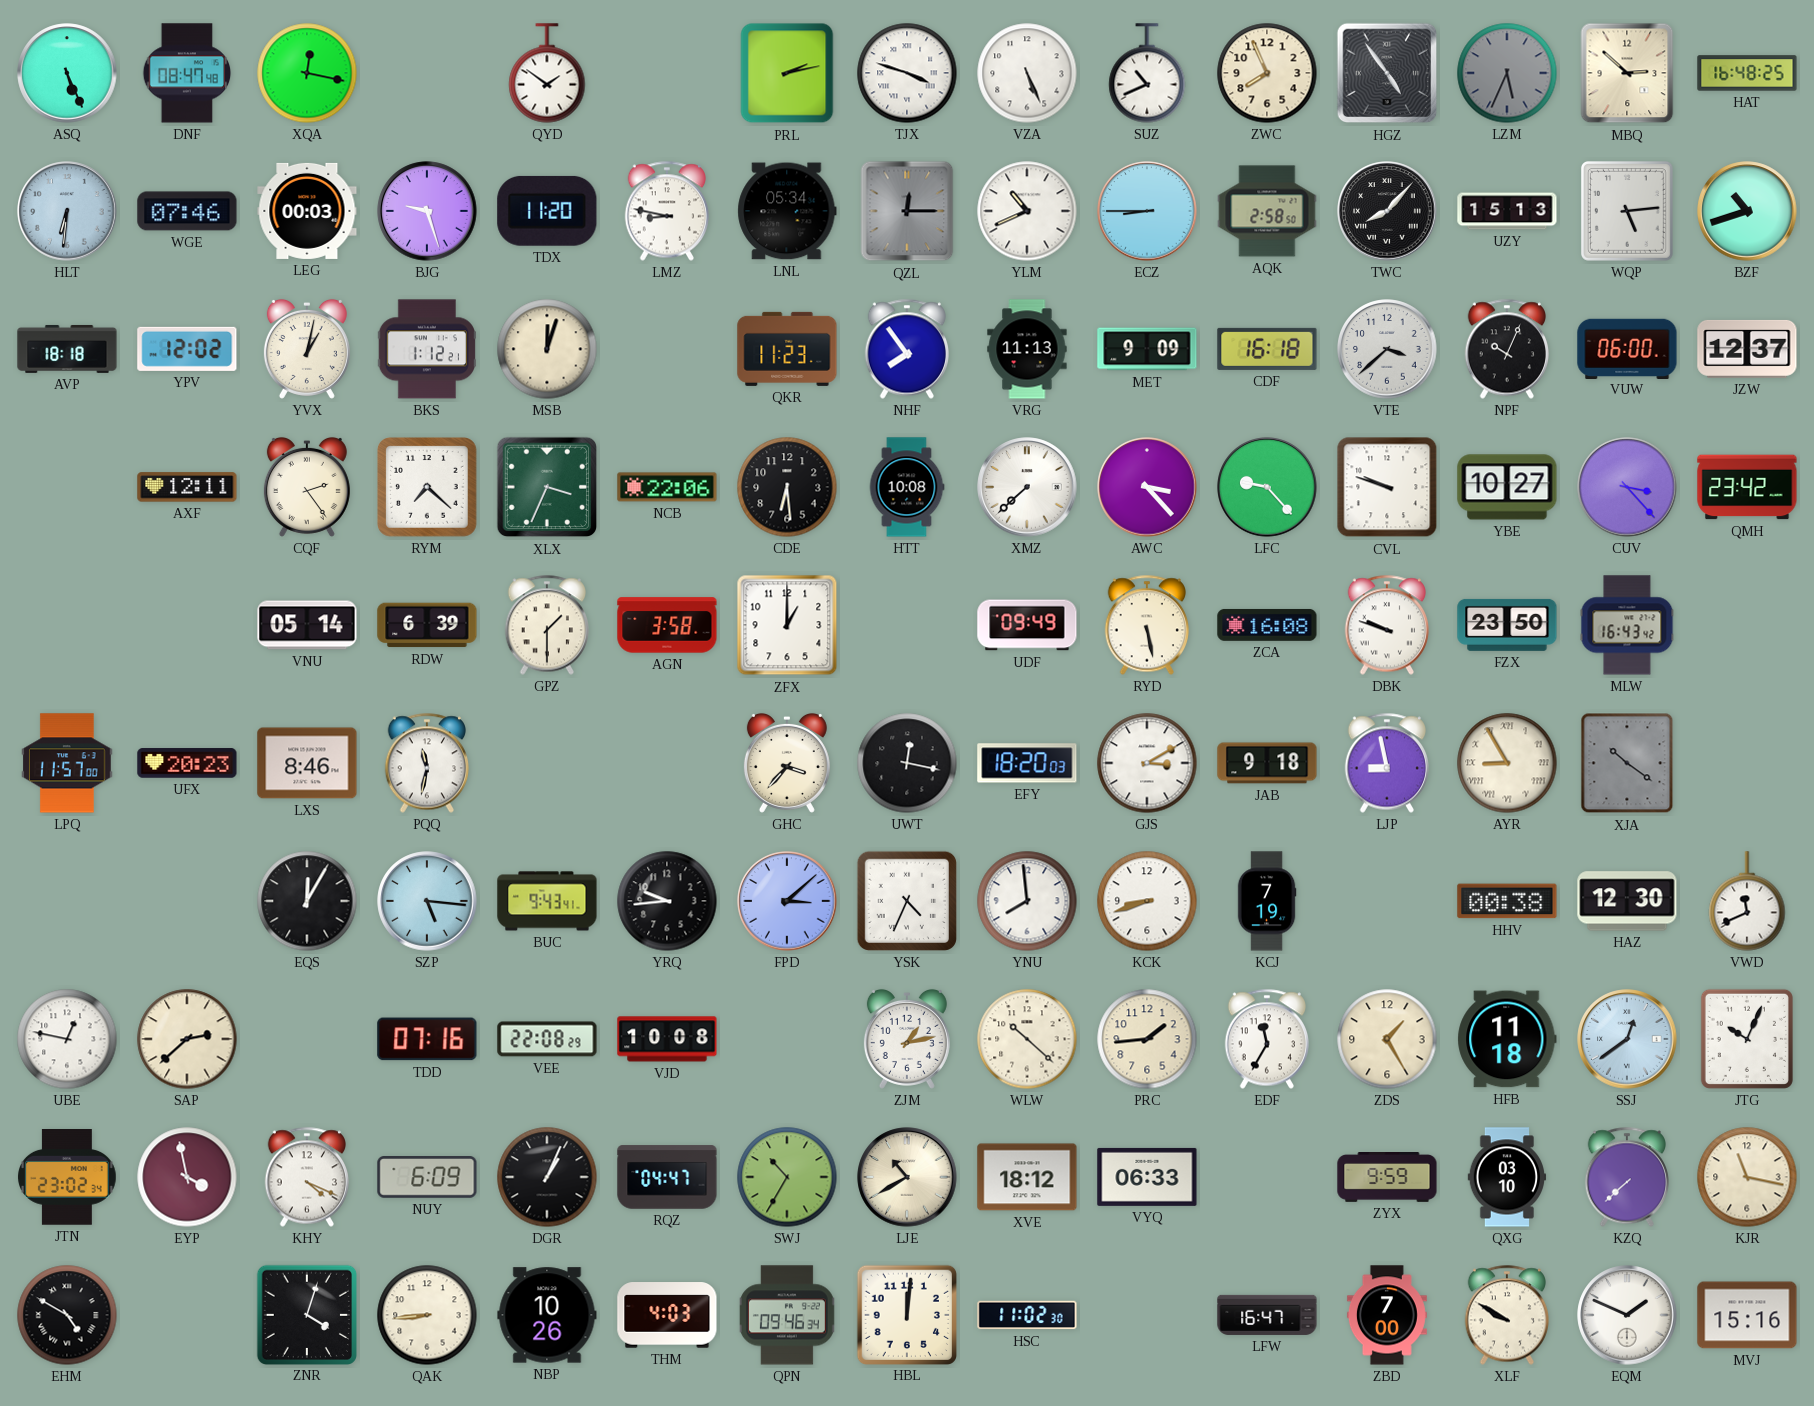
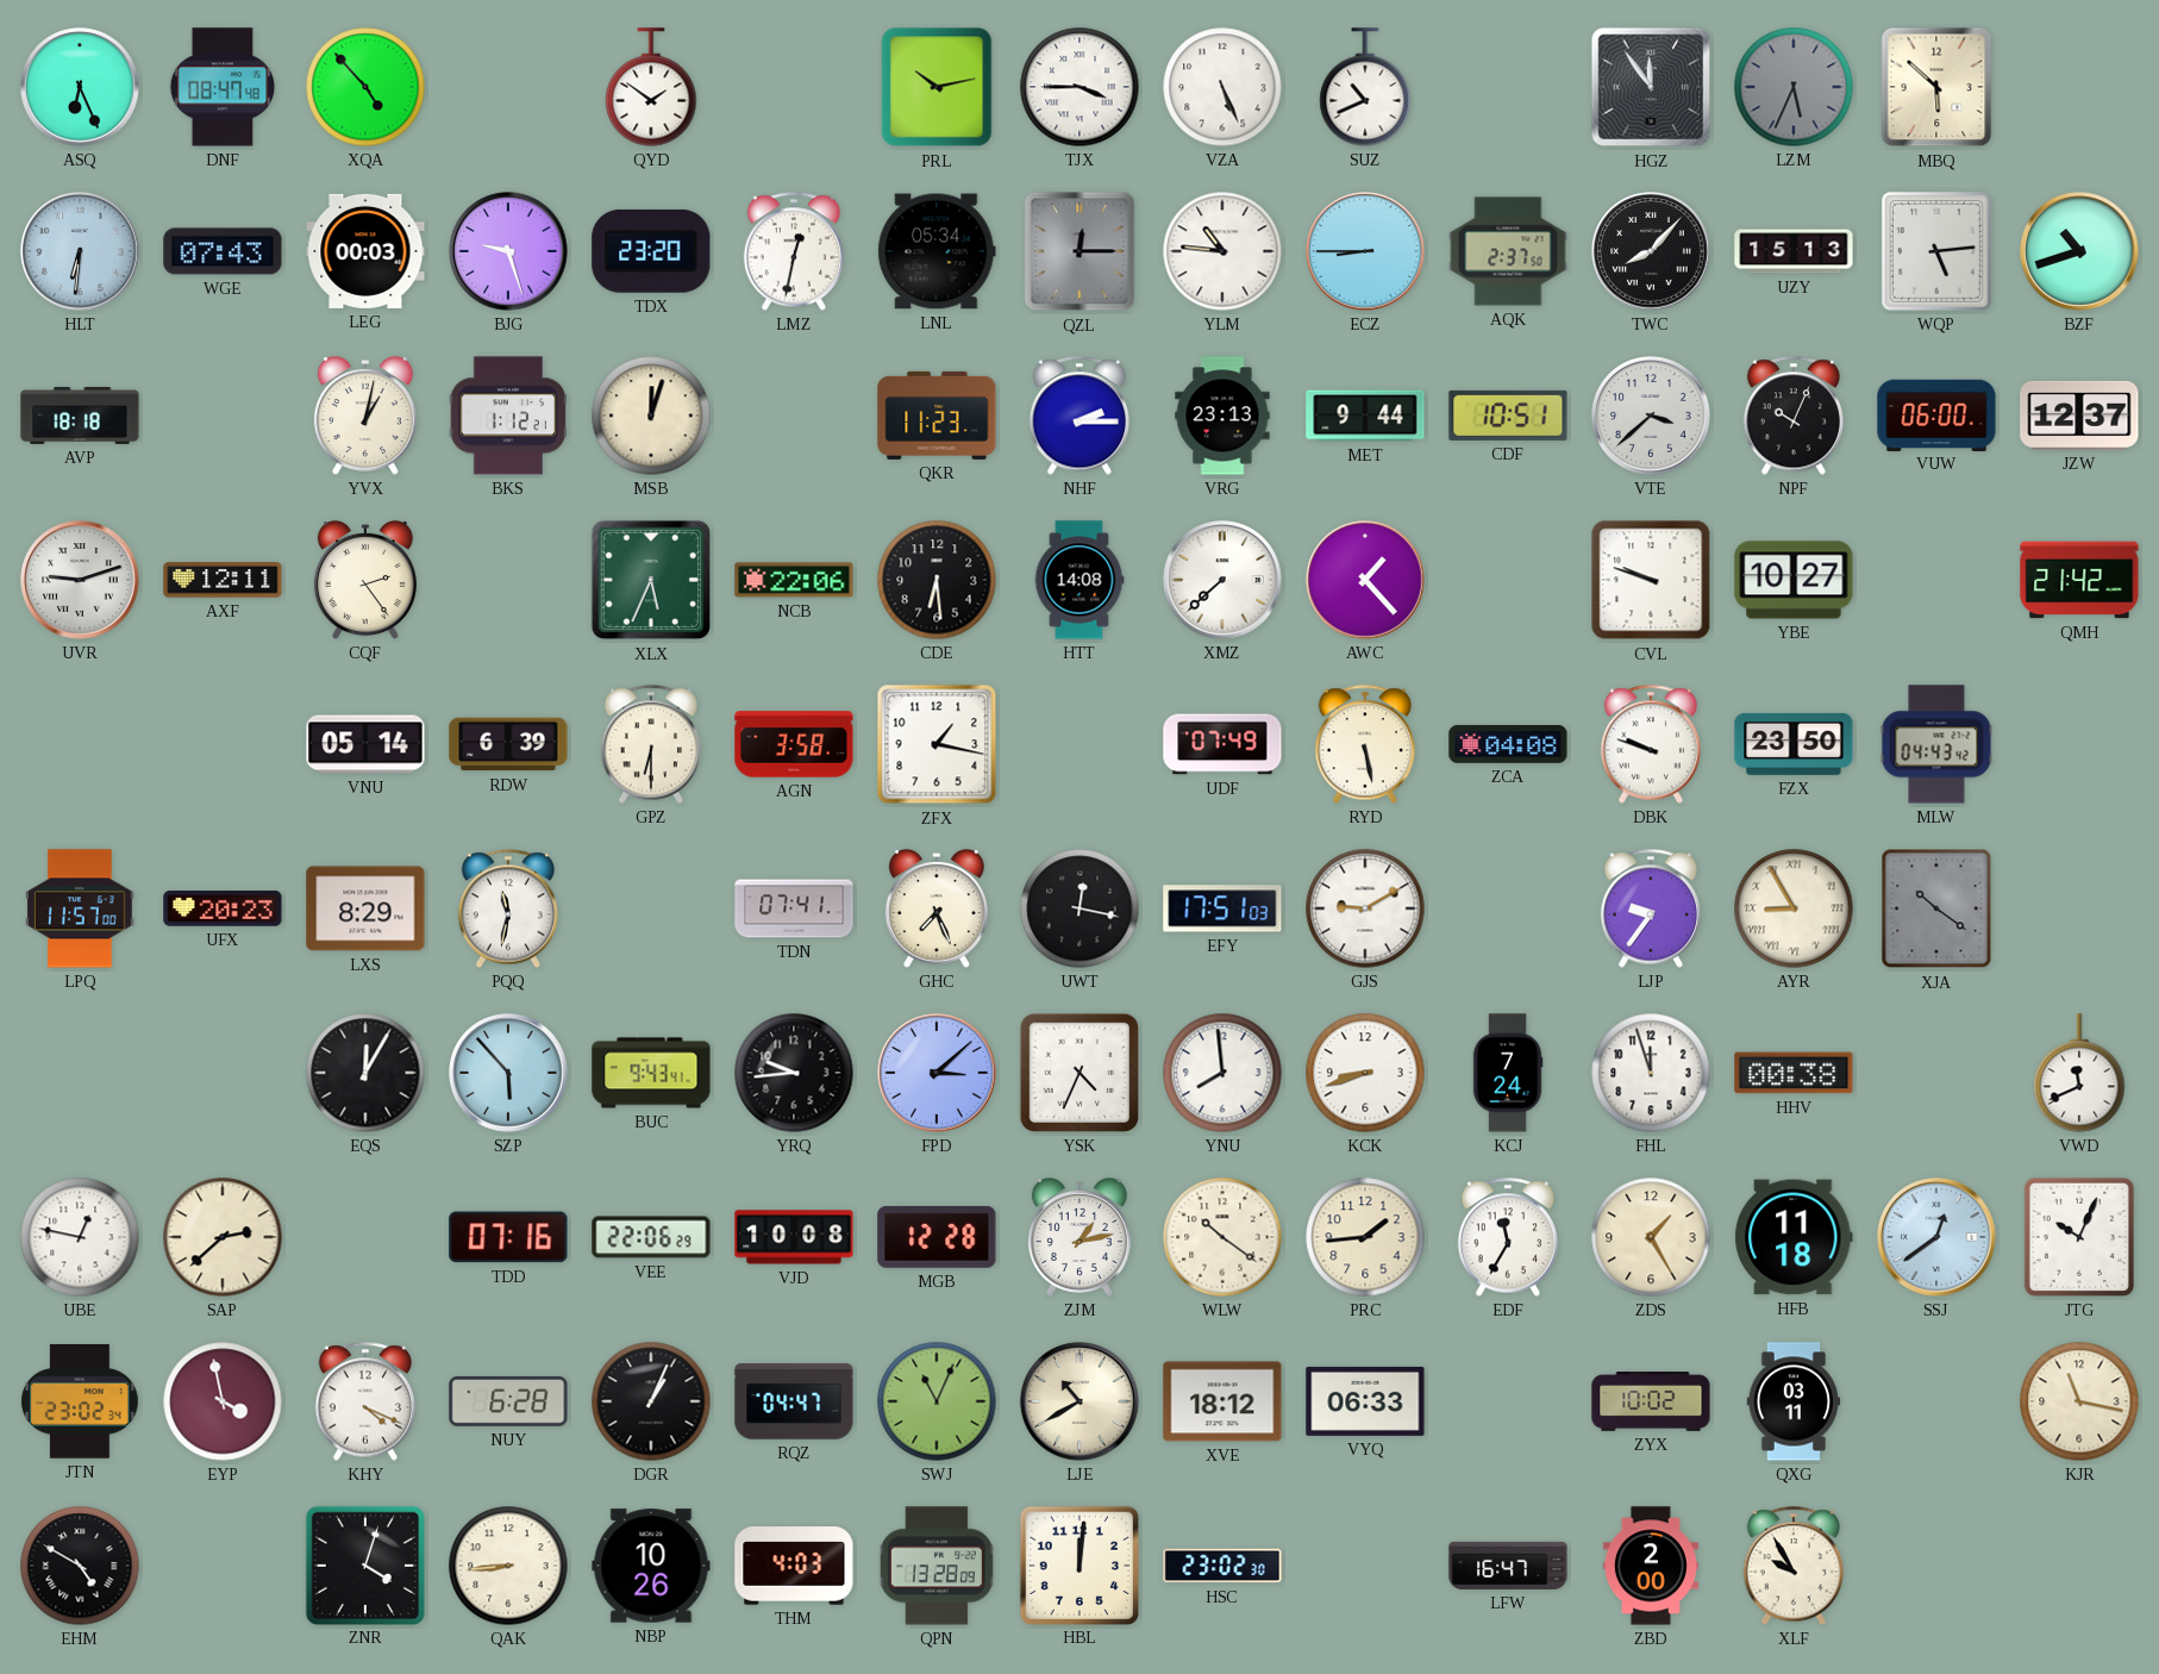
ASQ: 5:26 -> 6:26
XQA: 12:17 -> 4:53
PRL: 2:13 -> 10:13
TJX: 3:48 -> 3:45
ZWC: 7:56 -> none
HGZ: 4:54 -> 11:54
MBQ: 2:52 -> 5:52
HAT: 16:48 -> none
WGE: 07:46 -> 07:43
TDX: 11:20 -> 23:20
LMZ: 8:47 -> 12:32
YLM: 10:41 -> 10:46
AQK: 2:58 -> 2:37
YPV: 12:02 -> none
NHF: 7:54 -> 2:15
VRG: 11:13 -> 23:13
MET: 9:09 -> 9:44
CDF: 16:18 -> 10:51
UVR: none -> 9:12
RYM: 7:22 -> none
XLX: 3:34 -> 5:34
HTT: 10:08 -> 14:08
AWC: 3:23 -> 1:23
LFC: 9:23 -> none
CUV: 3:23 -> none
QMH: 23:42 -> 21:42
GPZ: 1:30 -> 6:30
ZFX: 1:00 -> 1:17
UDF: 09:49 -> 07:49
ZCA: 16:08 -> 04:08
MLW: 16:43 -> 04:43
LXS: 8:46 -> 8:29
TDN: none -> 07:41
GHC: 3:37 -> 7:26
EFY: 18:20 -> 17:51
GJS: 3:10 -> 9:10
JAB: 9:18 -> none
LJP: 8:58 -> 9:36
SZP: 5:16 -> 5:53
KCJ: 7:19 -> 7:24
FHL: none -> 11:57
HAZ: 12:30 -> none
VEE: 22:08 -> 22:06
MGB: none -> 12:28
WLW: 10:22 -> 10:21
NUY: 6:09 -> 6:28
SWJ: 10:35 -> 11:04
ZYX: 9:59 -> 10:02
QXG: 03:10 -> 03:11
KZQ: 7:38 -> none
QPN: 09:46 -> 13:28
HSC: 11:02 -> 23:02
ZBD: 7:00 -> 2:00
XLF: 9:50 -> 9:55
EQM: 1:49 -> none
MVJ: 15:16 -> none
